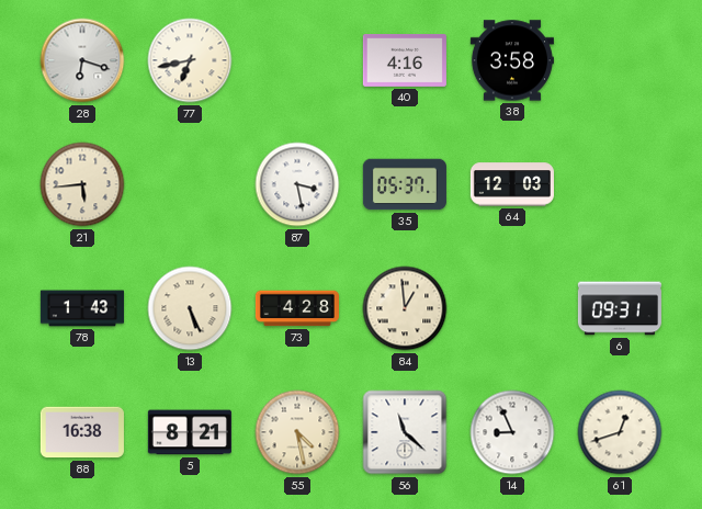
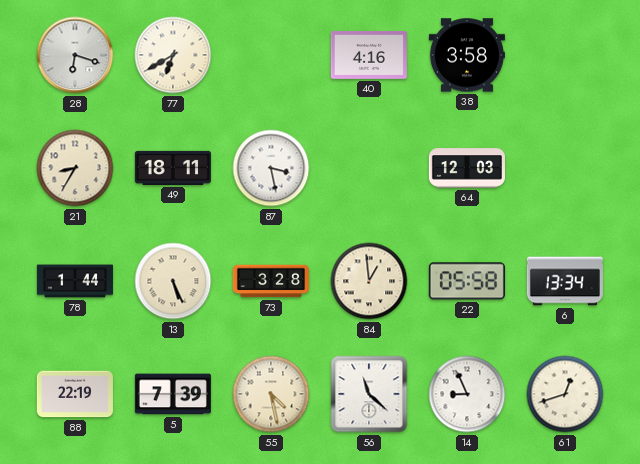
77: 6:43 -> 6:40
21: 5:44 -> 8:35
49: none -> 18:11
35: 05:37 -> none
78: 1:43 -> 1:44
73: 4:28 -> 3:28
22: none -> 05:58
6: 09:31 -> 13:34
88: 16:38 -> 22:19
5: 8:21 -> 7:39
